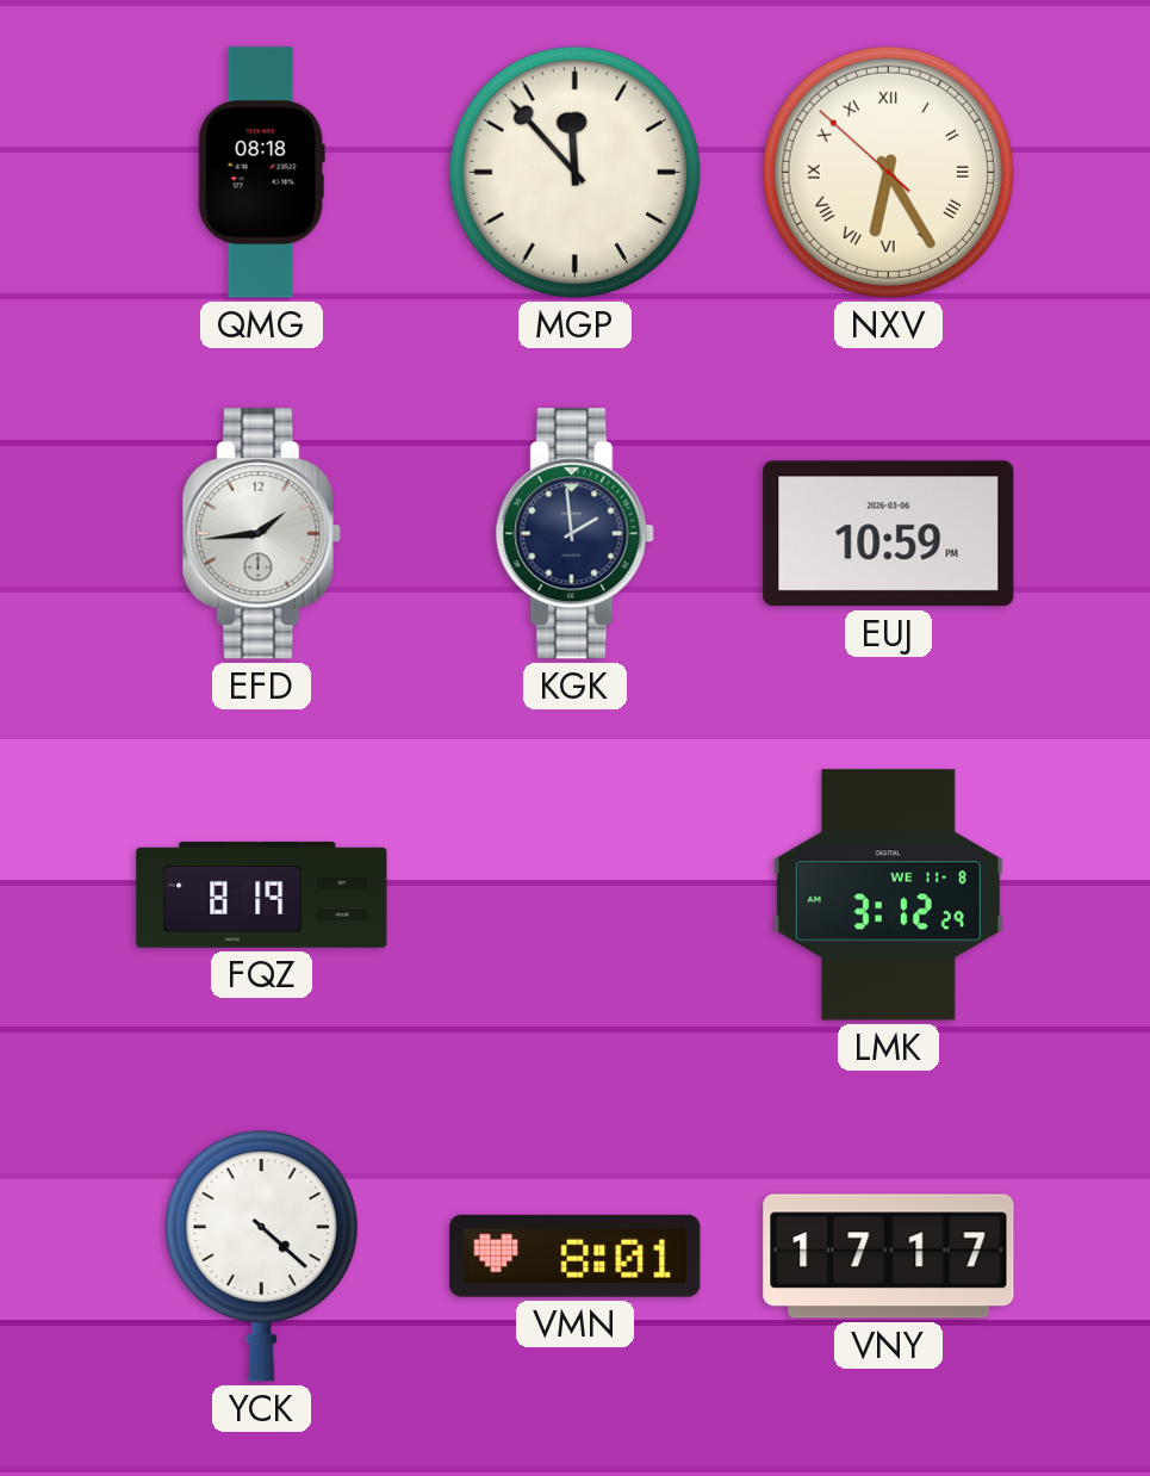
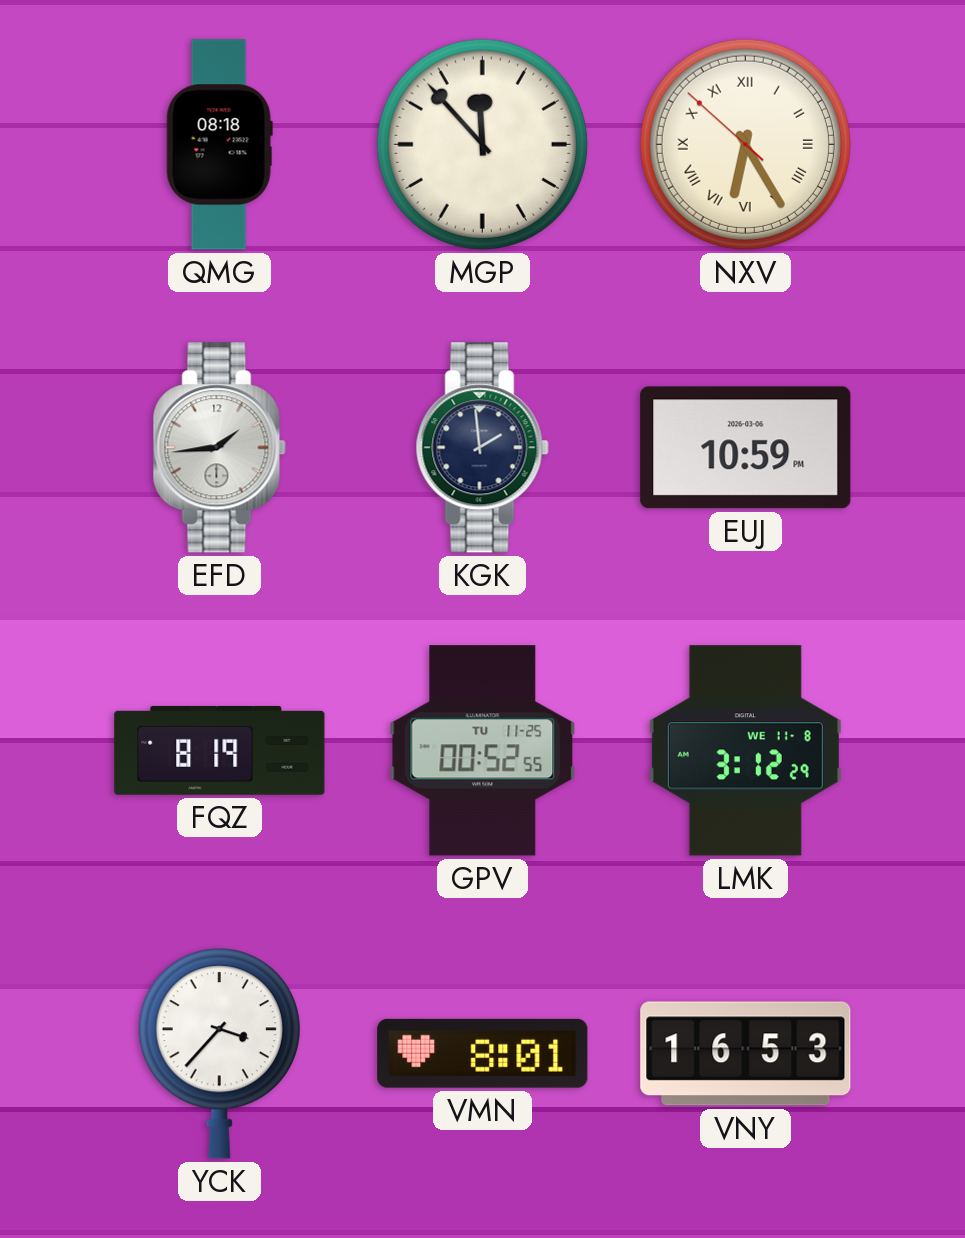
GPV: none -> 00:52
YCK: 4:22 -> 3:37
VNY: 17:17 -> 16:53
